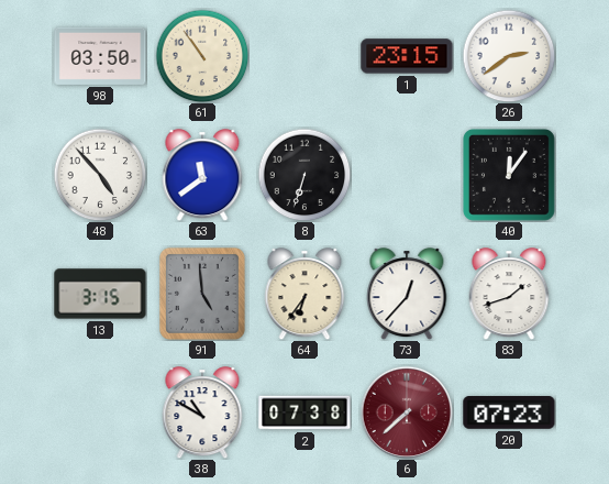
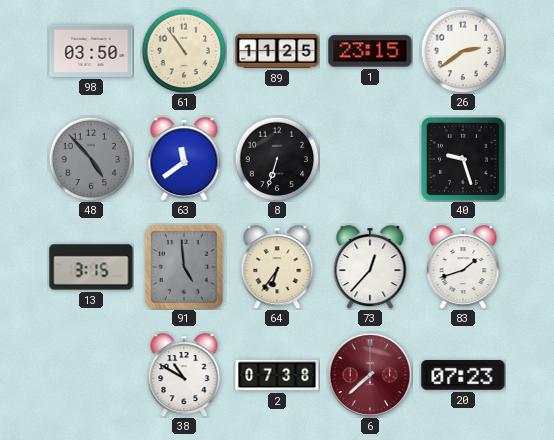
89: none -> 11:25
48 dial: white -> grey
40: 12:06 -> 9:27
